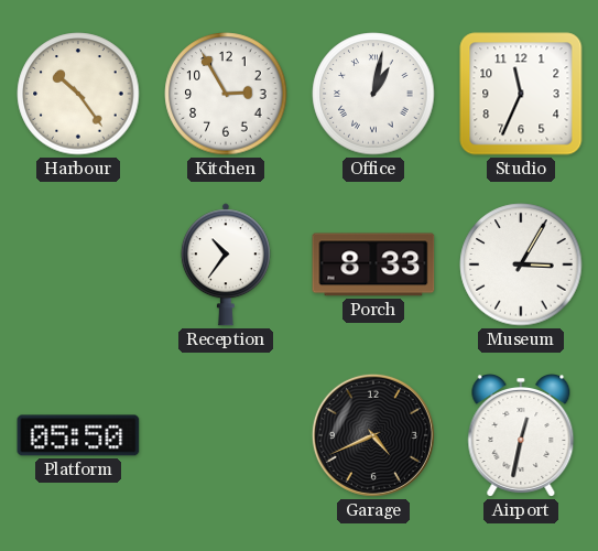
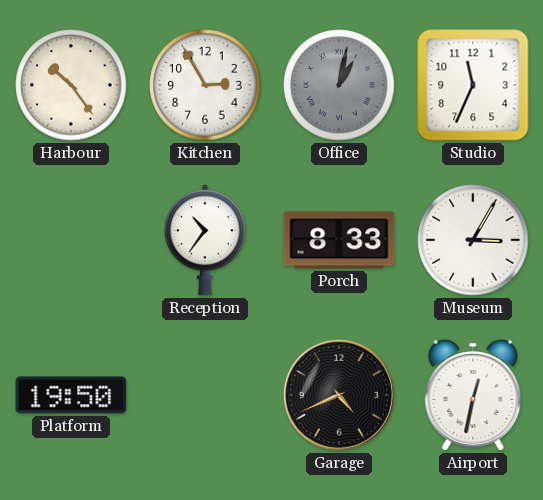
Office dial: white -> grey
Platform: 05:50 -> 19:50
